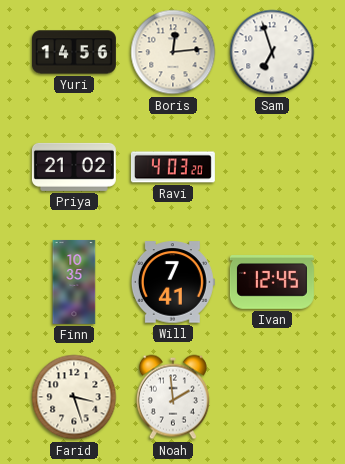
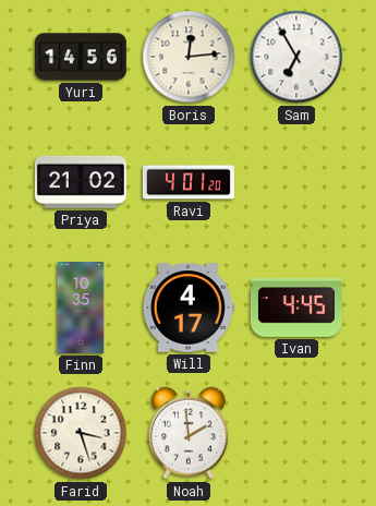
Sam: 6:57 -> 6:55
Ravi: 4:03 -> 4:01
Will: 7:41 -> 4:17
Ivan: 12:45 -> 4:45
